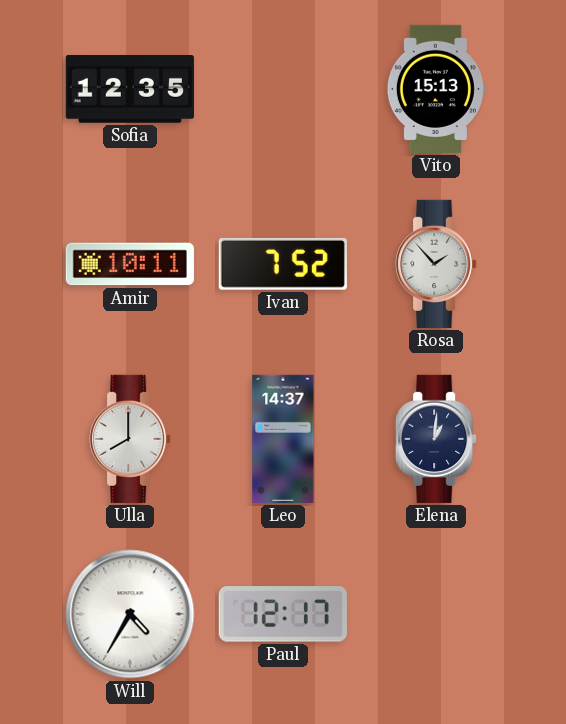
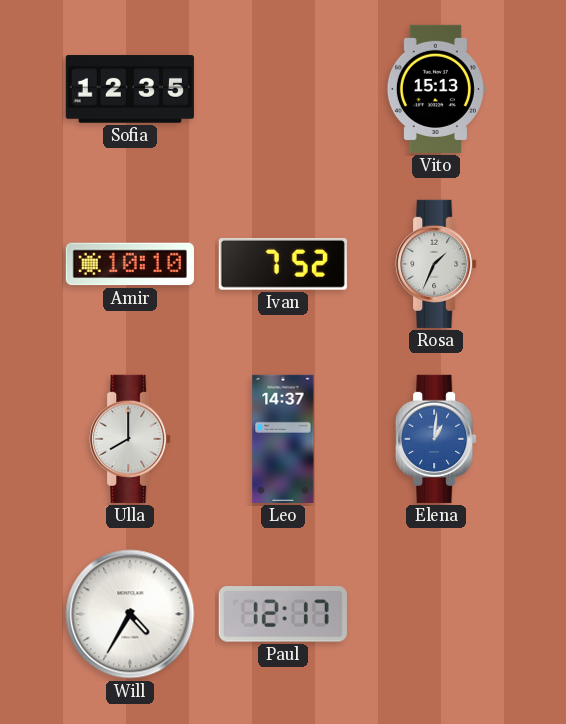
Amir: 10:11 -> 10:10
Rosa: 1:53 -> 1:34
Elena dial: navy -> blue
